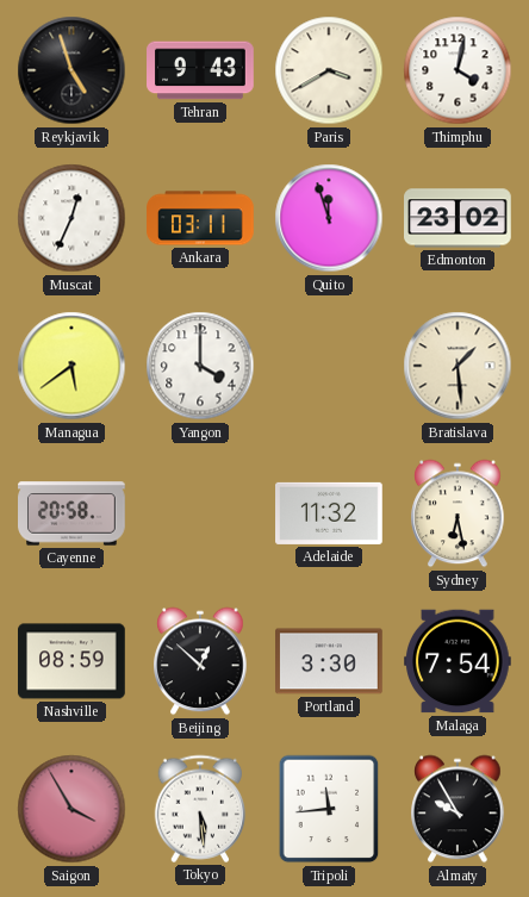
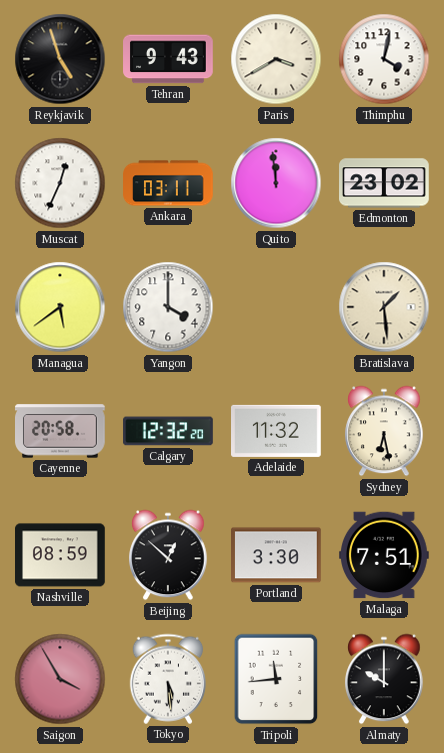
Quito: 11:57 -> 11:59
Calgary: none -> 12:32
Malaga: 7:54 -> 7:51
Almaty: 9:55 -> 10:00
